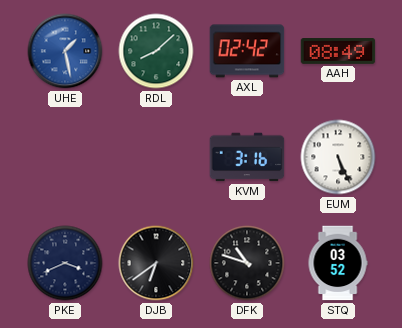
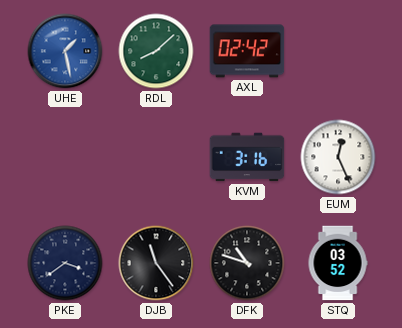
AAH: 08:49 -> none
EUM: 5:26 -> 12:26
PKE: 3:41 -> 3:39
DJB: 6:39 -> 11:24
